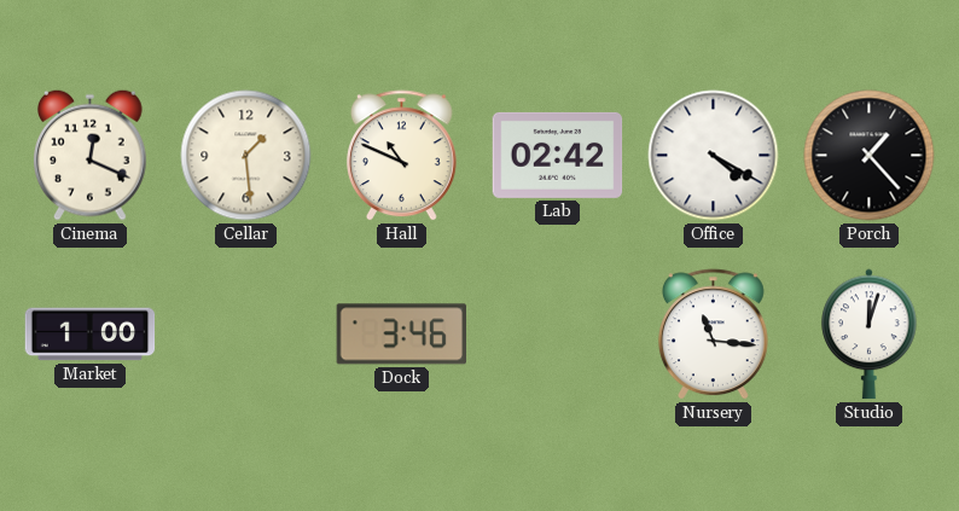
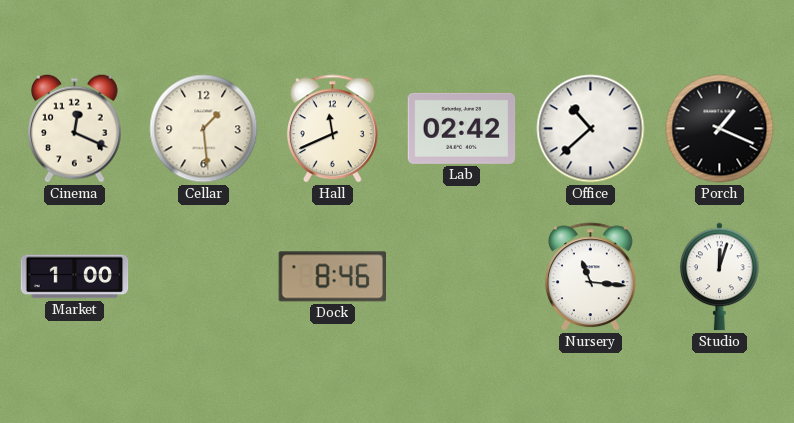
Hall: 10:49 -> 11:41
Office: 4:20 -> 10:38
Porch: 1:23 -> 1:19
Dock: 3:46 -> 8:46
